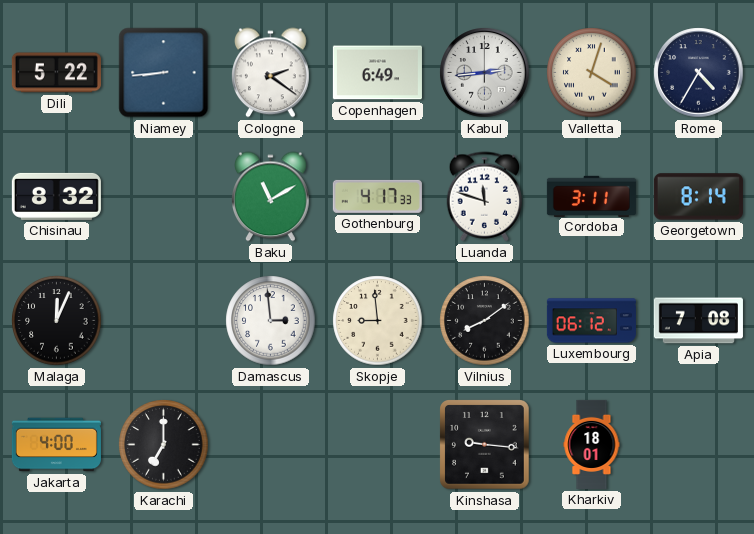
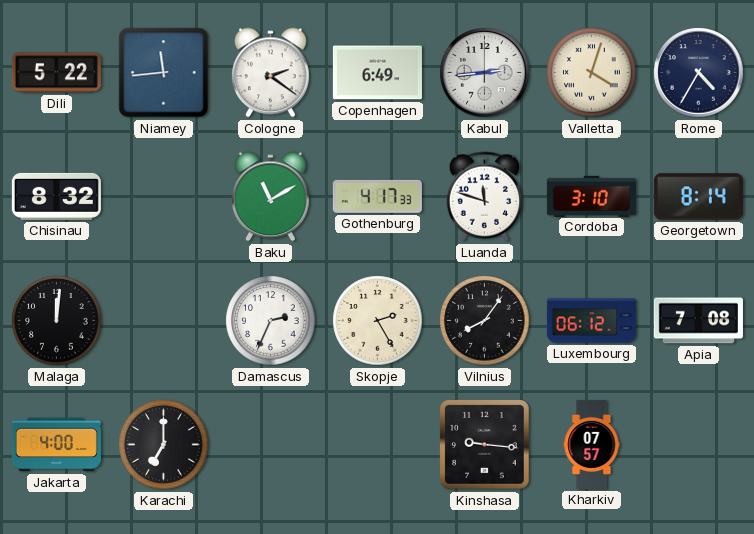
Niamey: 8:44 -> 11:44
Cordoba: 3:11 -> 3:10
Malaga: 12:04 -> 12:01
Damascus: 2:59 -> 2:34
Skopje: 8:59 -> 2:25
Vilnius: 8:09 -> 8:06
Kharkiv: 18:01 -> 07:57
